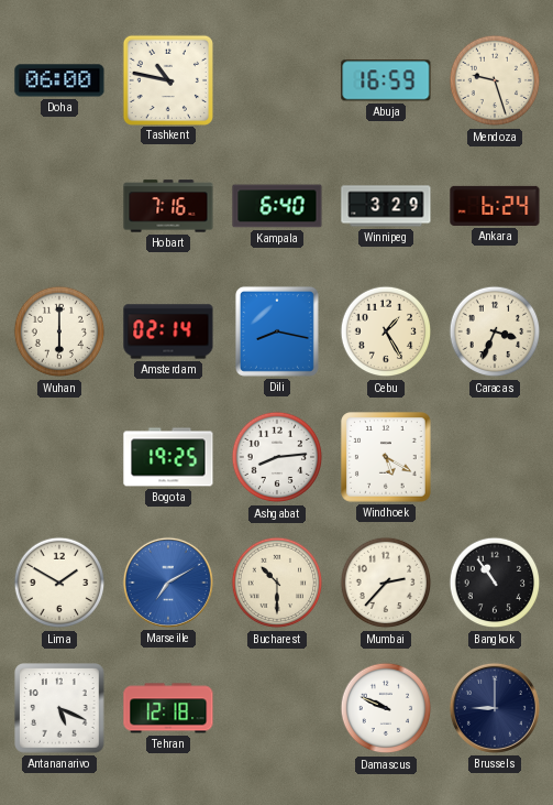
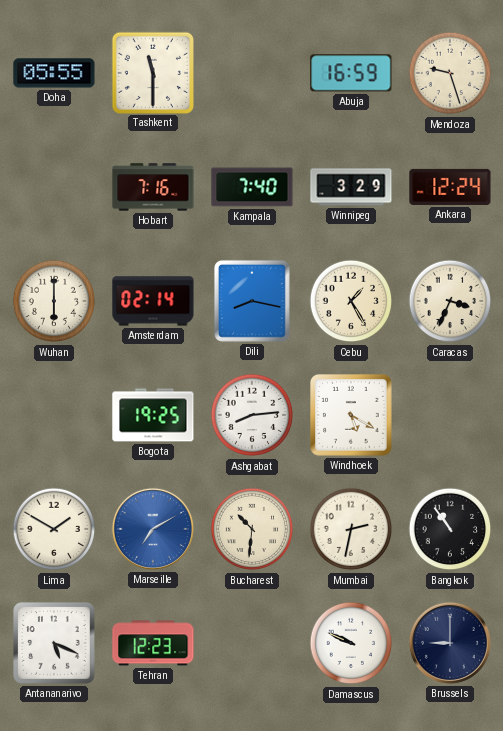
Doha: 06:00 -> 05:55
Tashkent: 10:47 -> 11:30
Kampala: 6:40 -> 7:40
Ankara: 6:24 -> 12:24
Bucharest: 10:30 -> 10:31
Mumbai: 2:37 -> 2:32
Tehran: 12:18 -> 12:23
